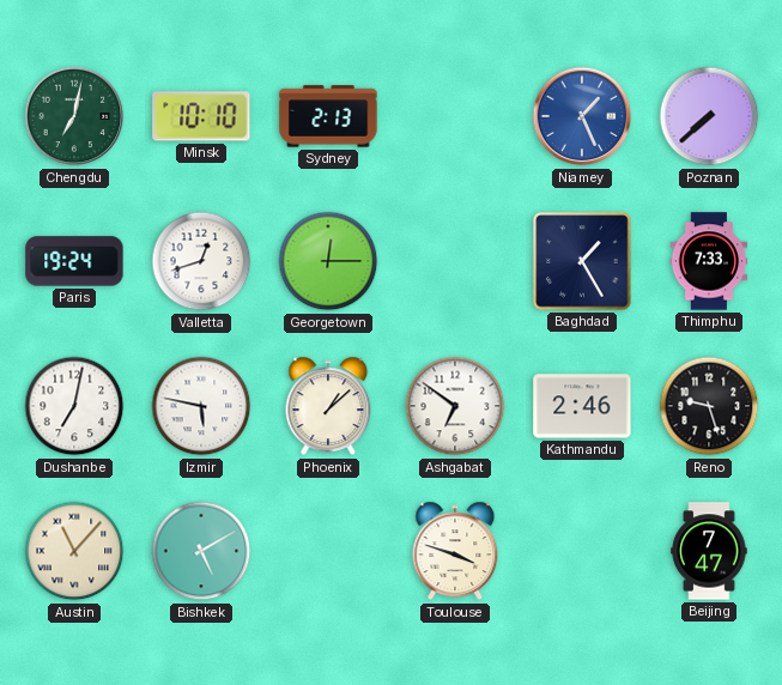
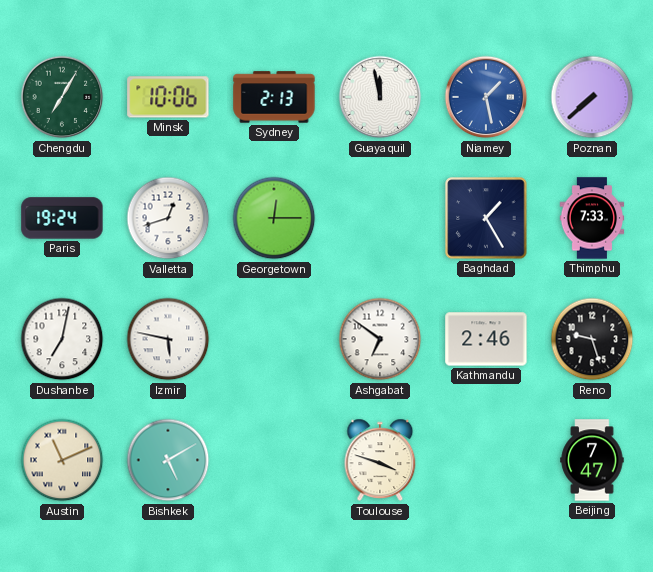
Chengdu: 7:02 -> 7:05
Minsk: 10:10 -> 10:06
Guayaquil: none -> 11:58
Niamey: 1:26 -> 1:28
Phoenix: 1:08 -> none
Austin: 11:07 -> 11:11
